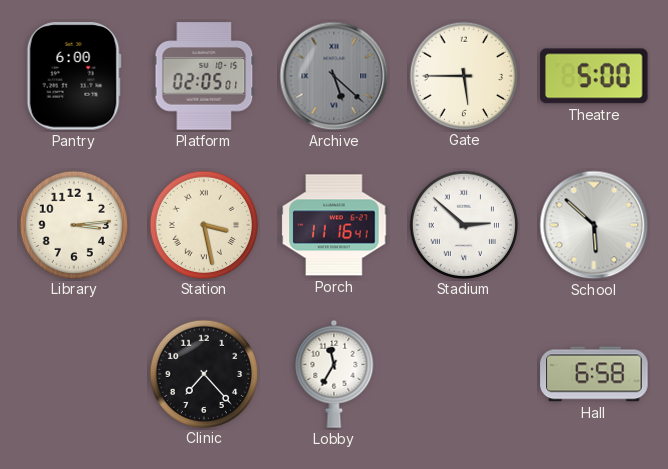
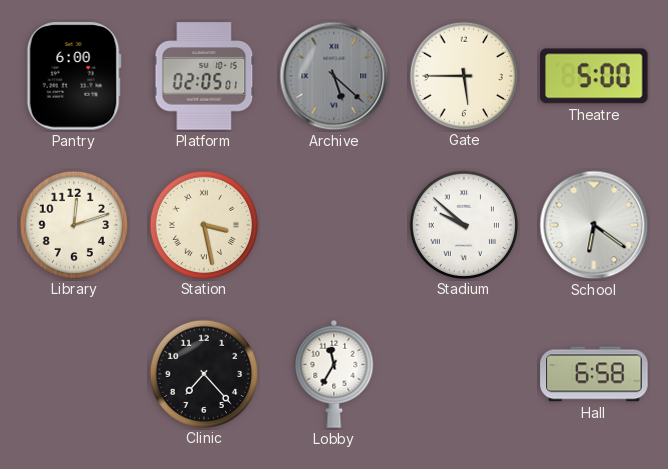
Library: 3:14 -> 12:12
Porch: 11:16 -> none
Stadium: 2:52 -> 9:52
School: 5:52 -> 6:21
